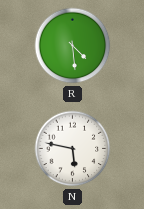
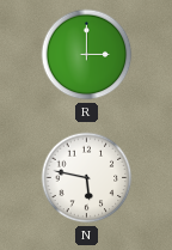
R: 4:29 -> 3:00
